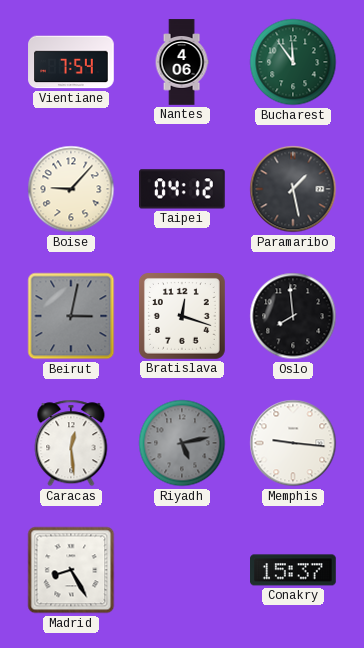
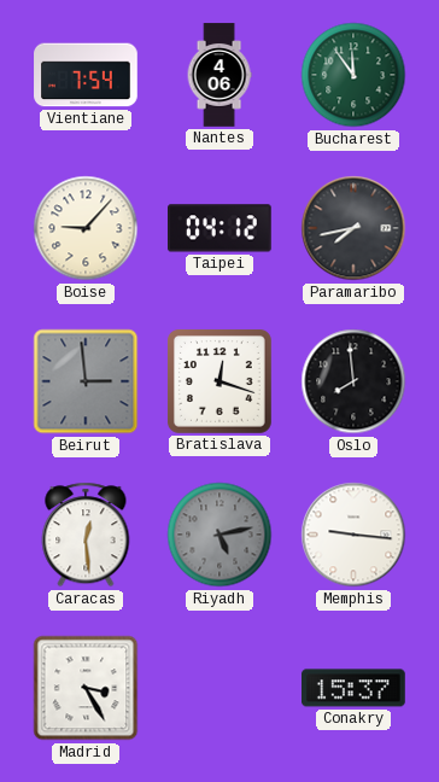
Paramaribo: 1:28 -> 7:43
Beirut: 3:02 -> 2:59
Madrid: 8:25 -> 3:25
